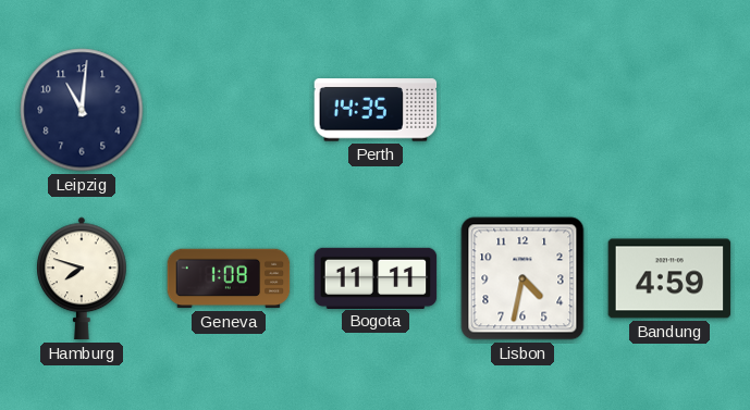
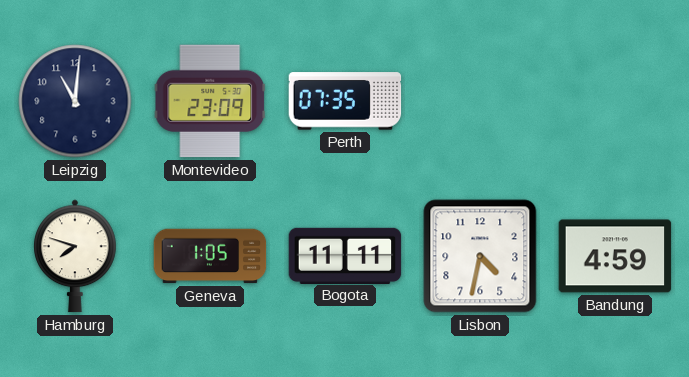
Montevideo: none -> 23:09
Perth: 14:35 -> 07:35
Geneva: 1:08 -> 1:05
